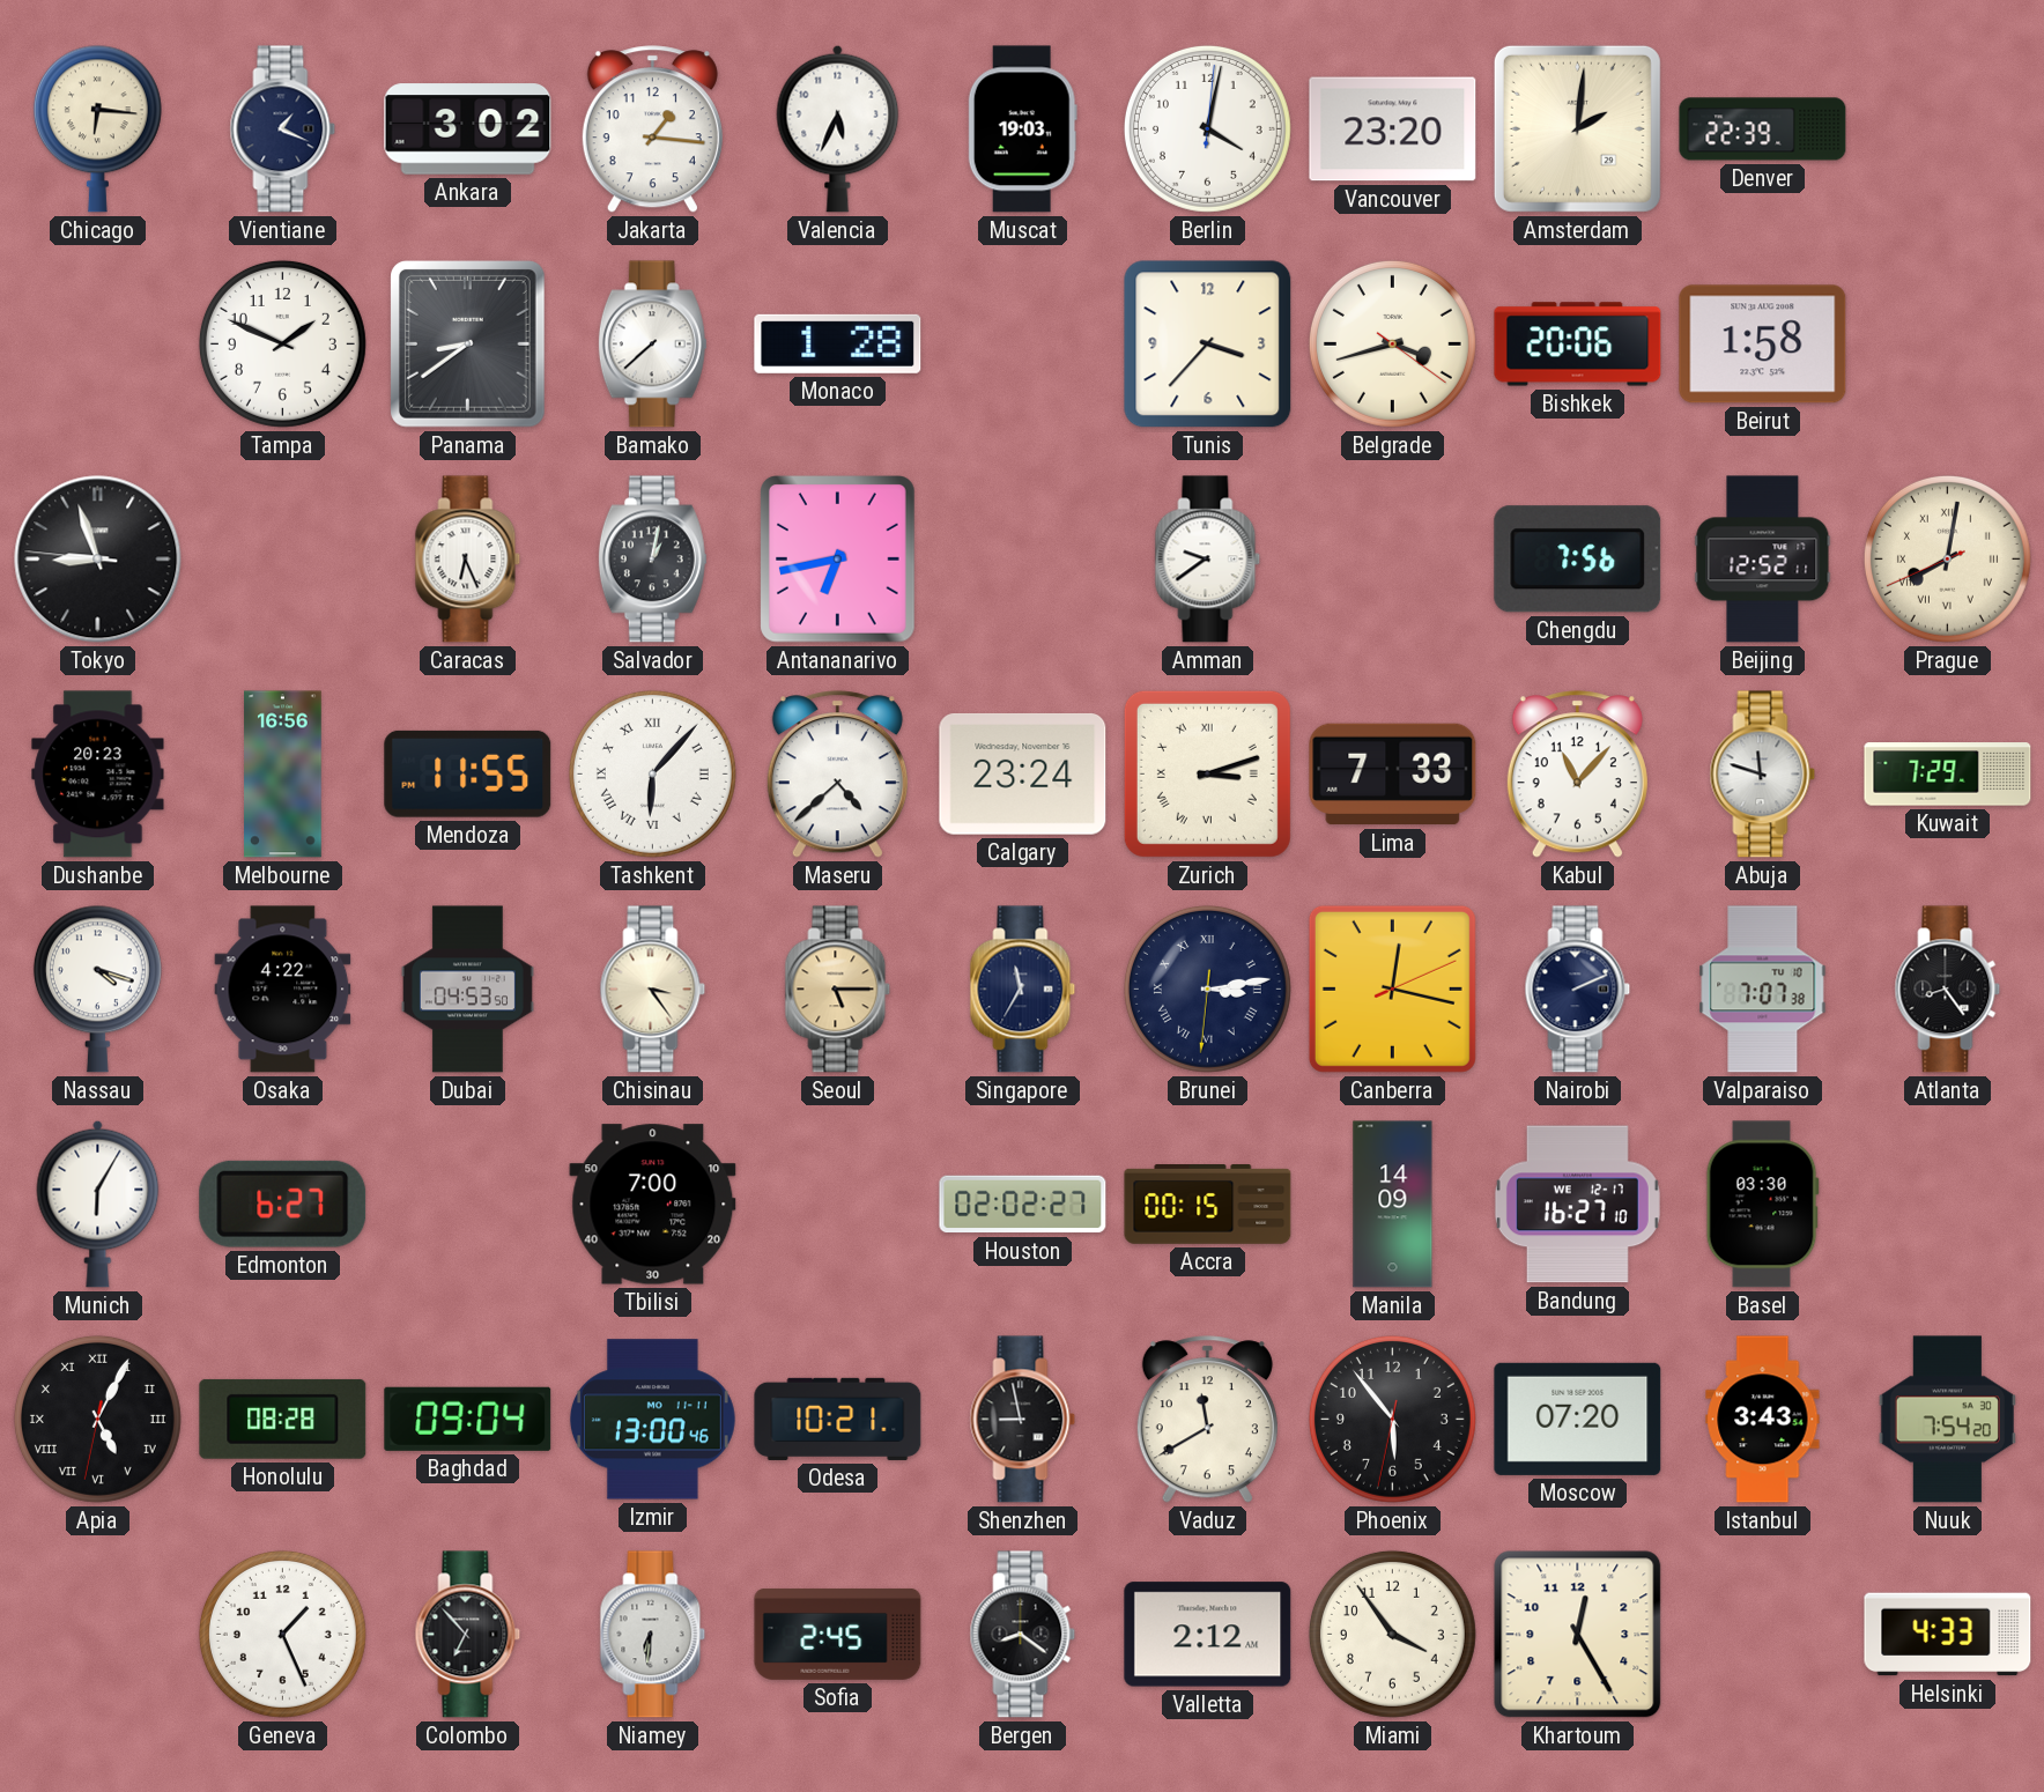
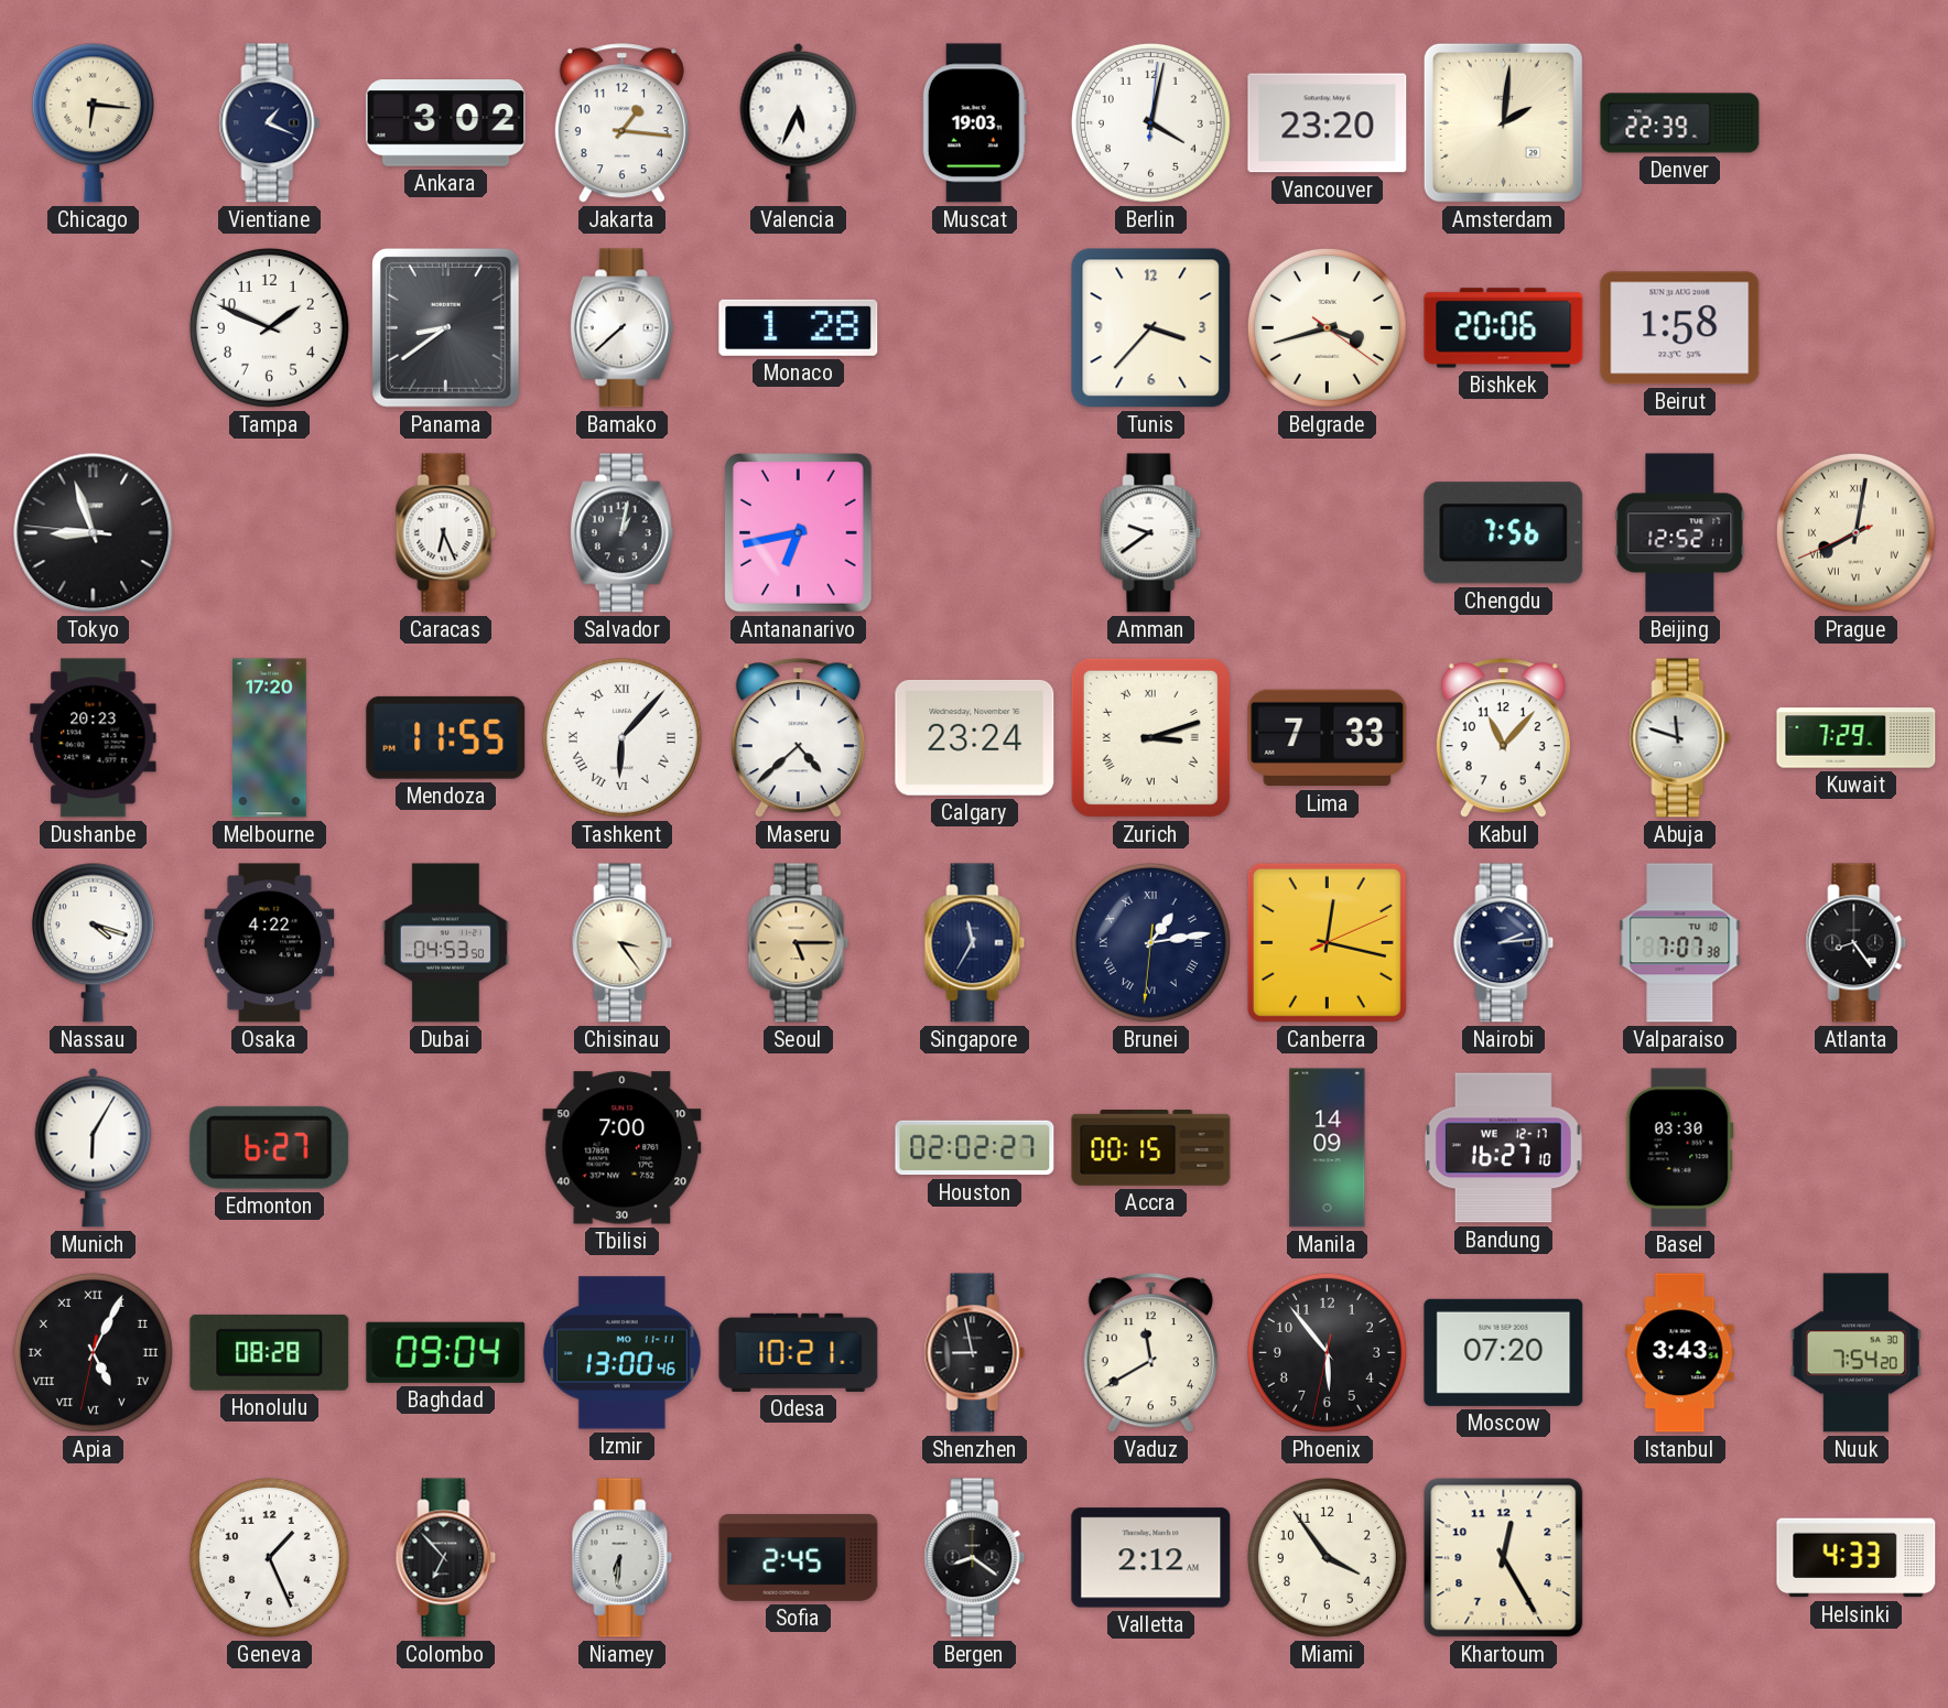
Melbourne: 16:56 -> 17:20
Brunei: 3:13 -> 1:13
Nairobi: 2:11 -> 2:14
